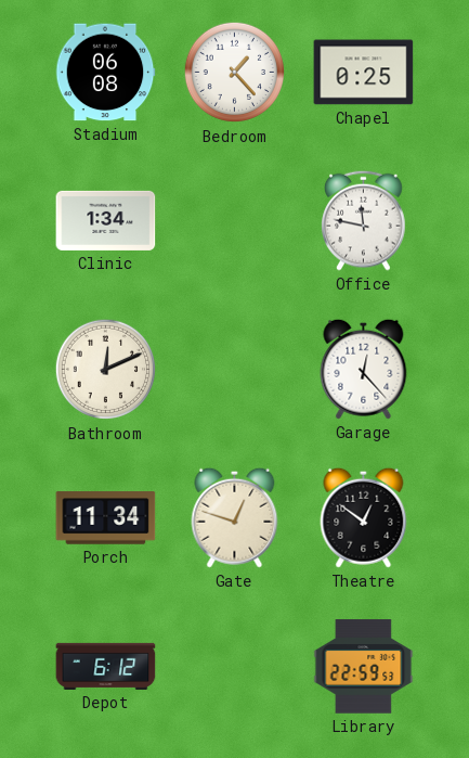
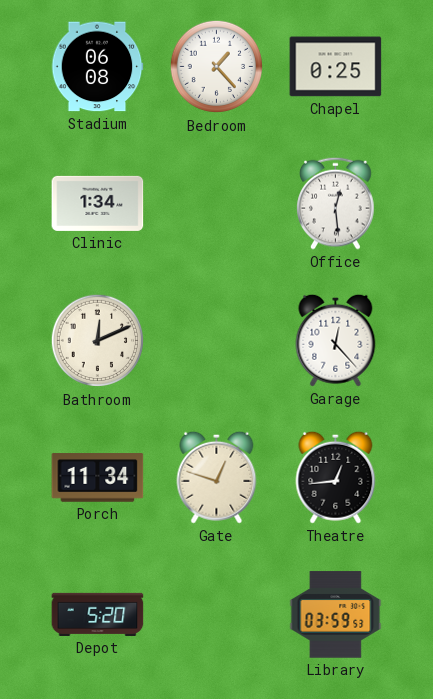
Office: 11:47 -> 12:29
Theatre: 12:51 -> 12:44
Depot: 6:12 -> 5:20
Library: 22:59 -> 03:59
